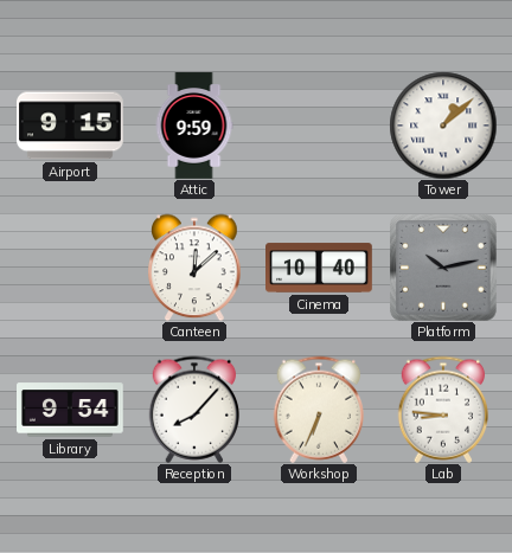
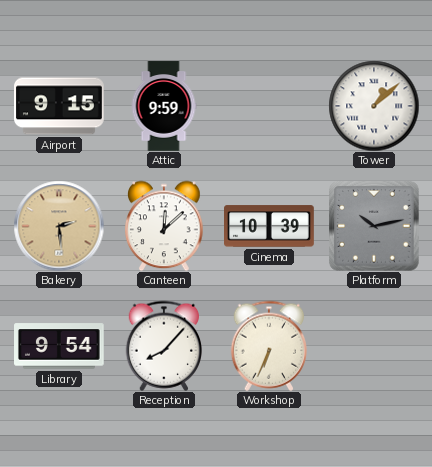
Bakery: none -> 2:29
Cinema: 10:40 -> 10:39
Lab: 8:46 -> none
